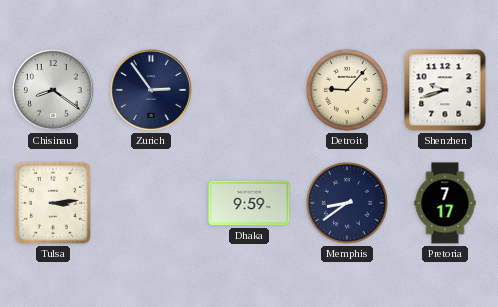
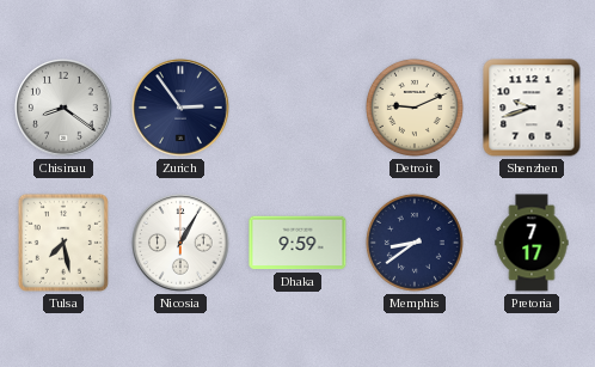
Detroit: 9:07 -> 9:11
Tulsa: 3:14 -> 7:28
Nicosia: none -> 1:05
